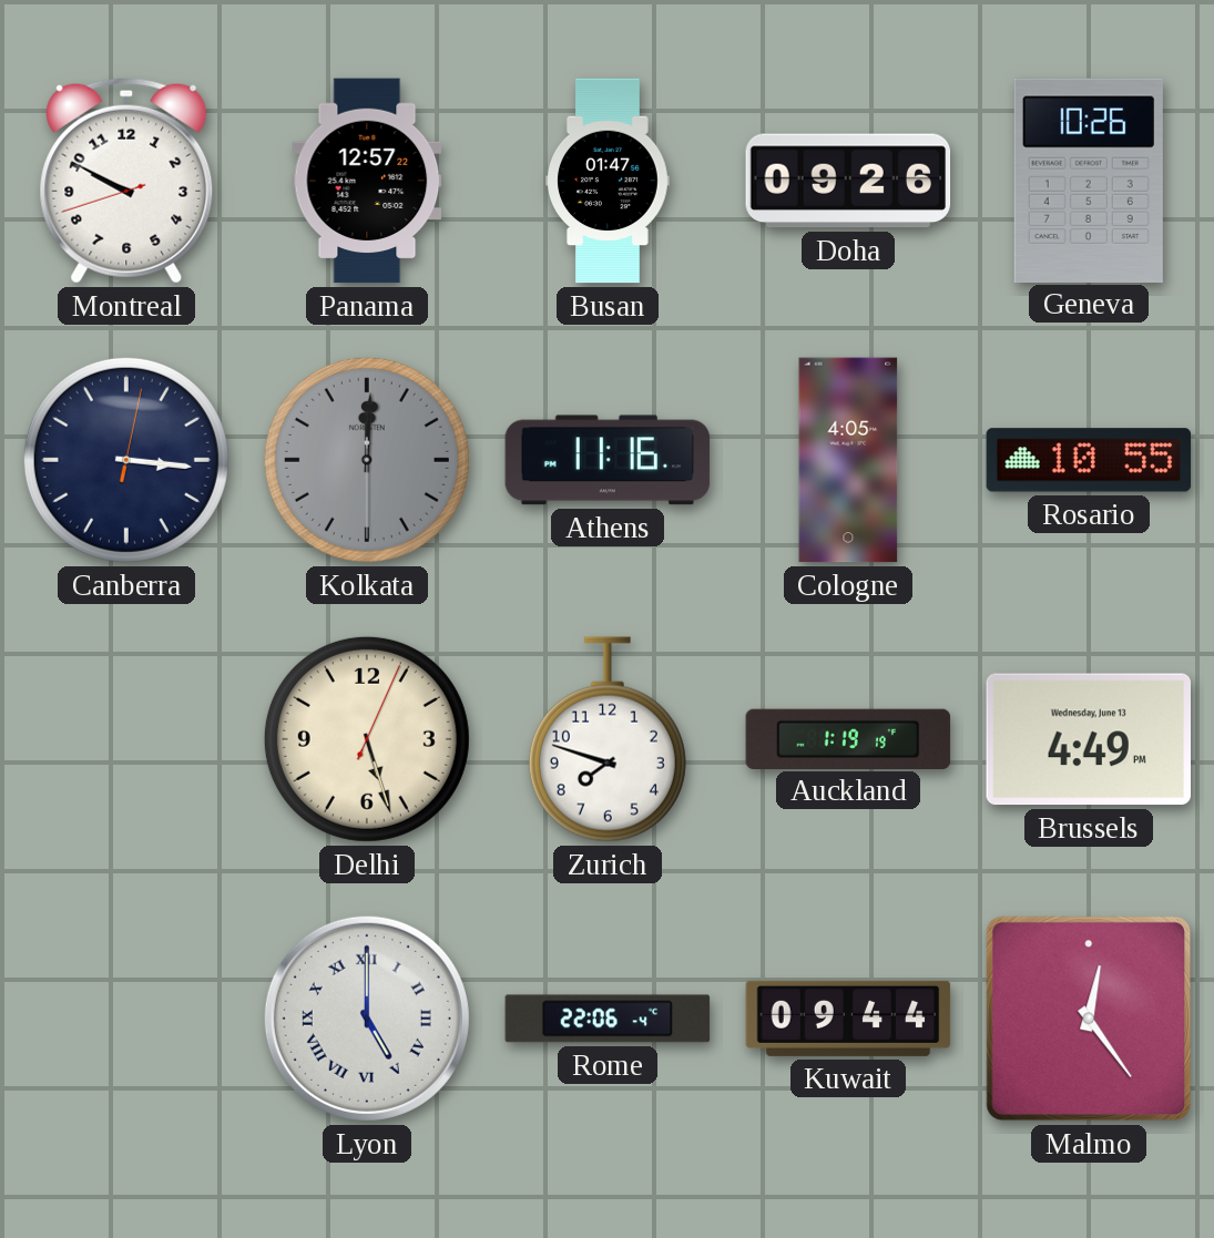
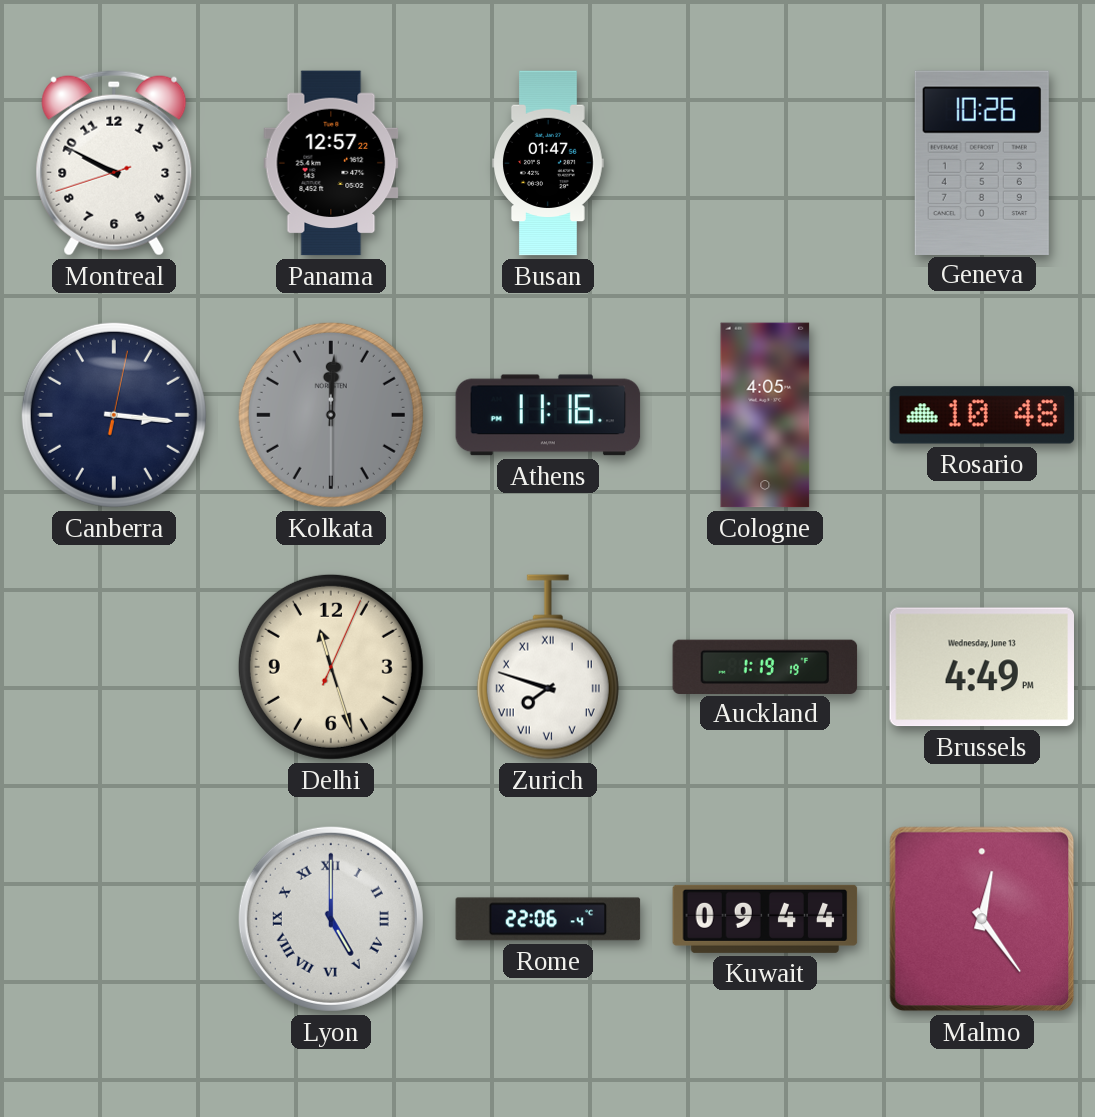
Doha: 09:26 -> none
Rosario: 10:55 -> 10:48
Delhi: 5:27 -> 11:27
Zurich numerals: Arabic -> Roman
